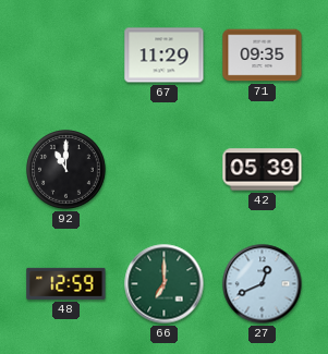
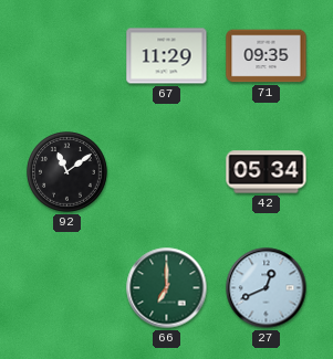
92: 11:00 -> 11:09
42: 05:39 -> 05:34
48: 12:59 -> none
